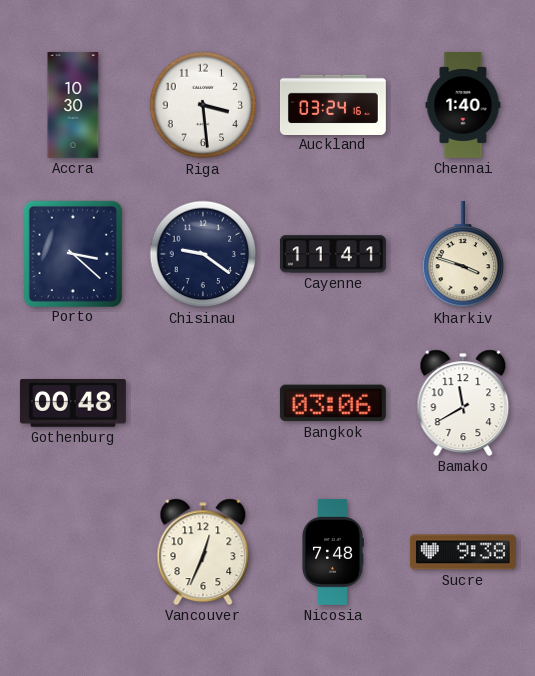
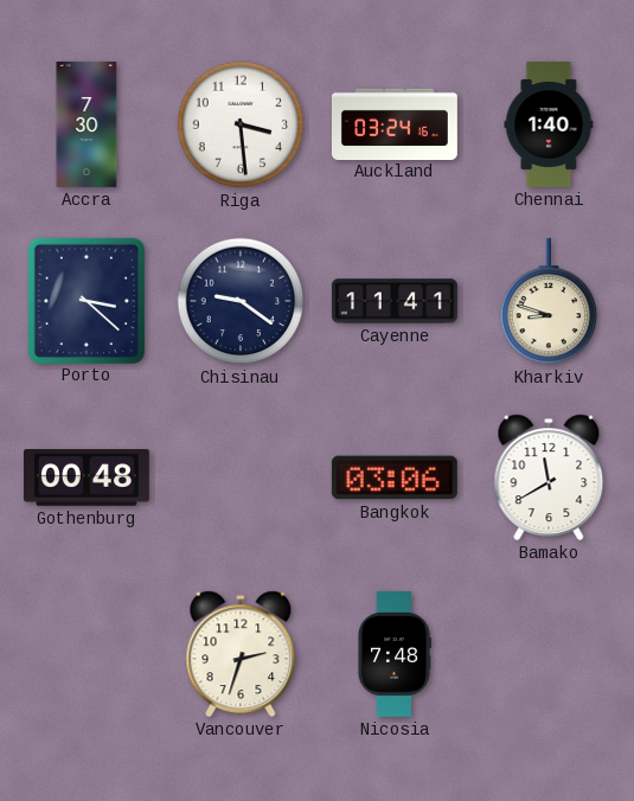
Accra: 10:30 -> 7:30
Kharkiv: 3:48 -> 8:48
Vancouver: 12:34 -> 2:33
Sucre: 9:38 -> none
